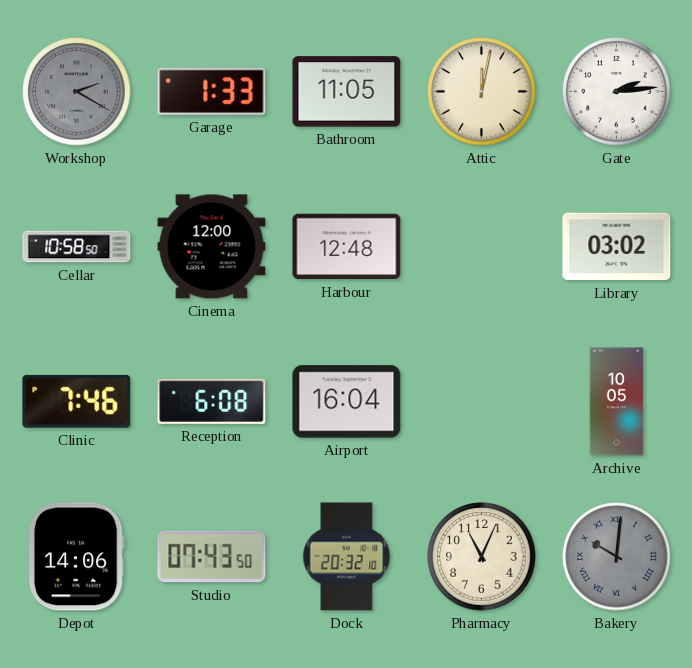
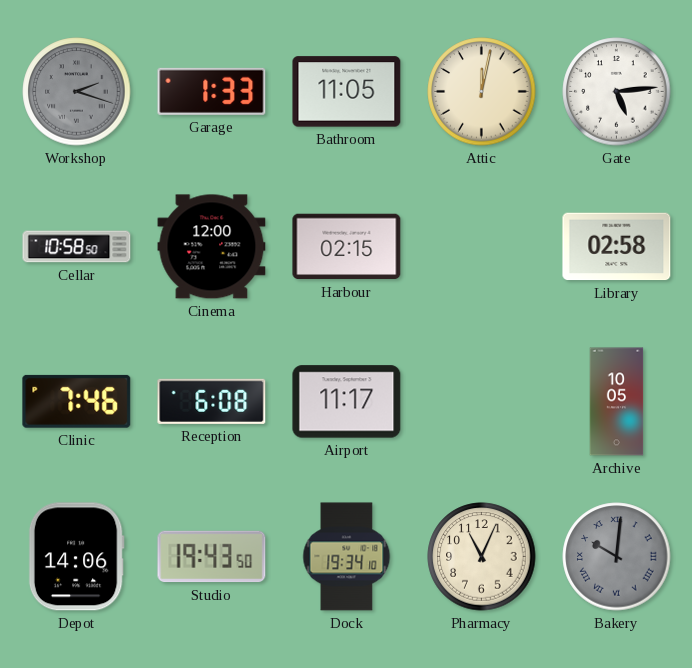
Workshop: 2:20 -> 2:18
Gate: 2:14 -> 5:14
Harbour: 12:48 -> 02:15
Library: 03:02 -> 02:58
Airport: 16:04 -> 11:17
Studio: 07:43 -> 19:43
Dock: 20:32 -> 19:34
